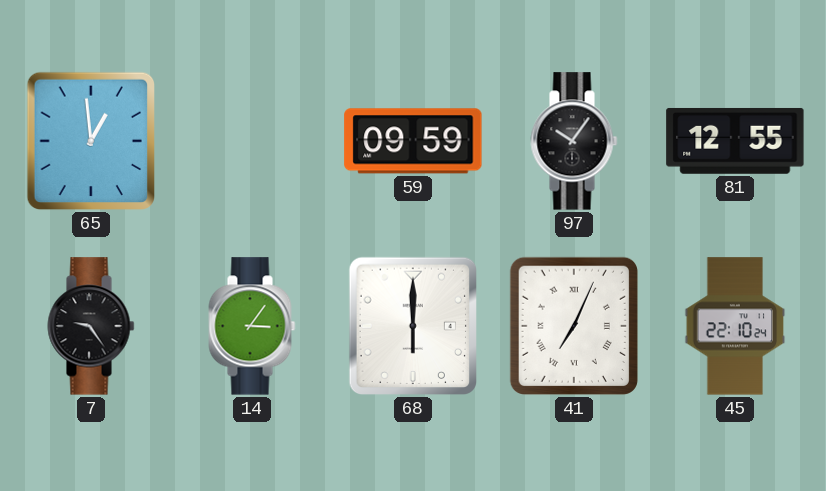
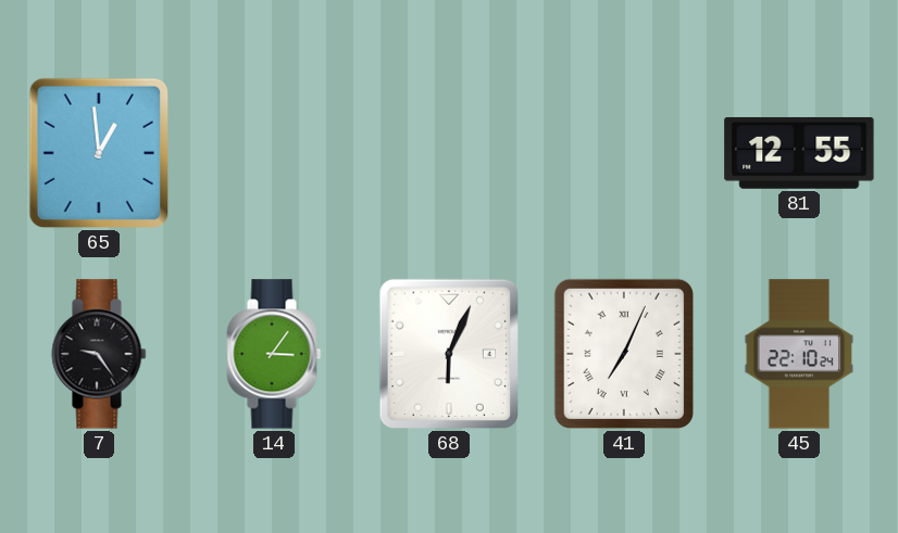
59: 09:59 -> none
97: 10:06 -> none
68: 6:00 -> 6:04
